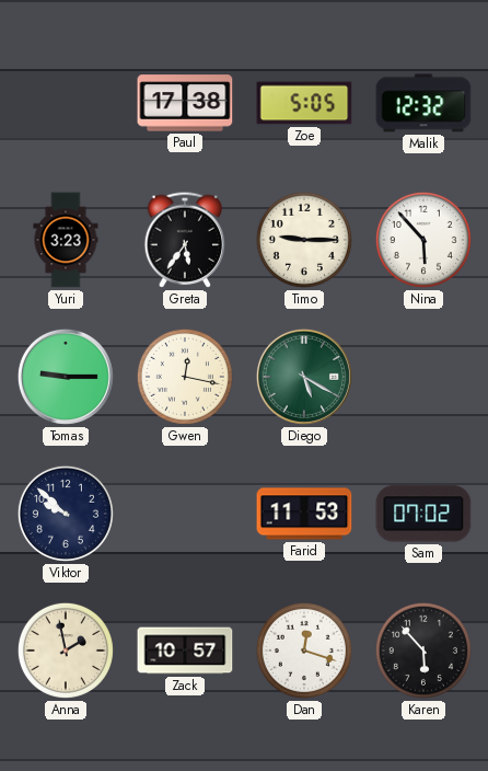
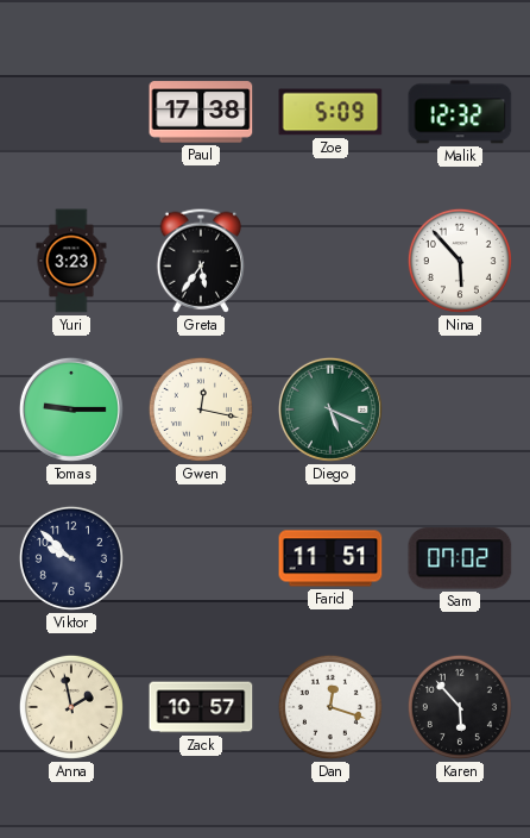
Zoe: 5:05 -> 5:09
Timo: 9:15 -> none
Diego: 5:20 -> 5:19
Farid: 11:53 -> 11:51
